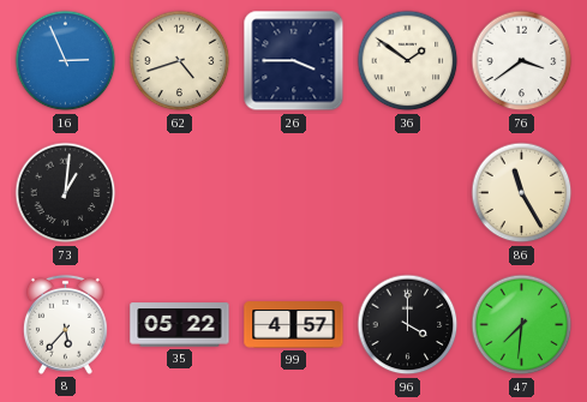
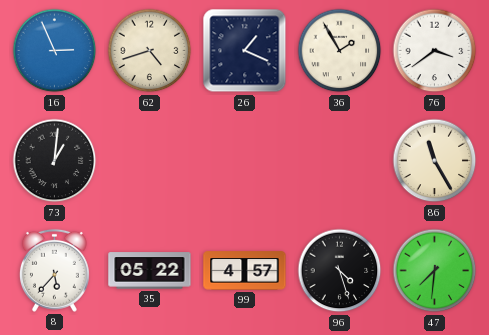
26: 3:45 -> 1:19
36: 1:51 -> 1:55
96: 4:00 -> 4:27
